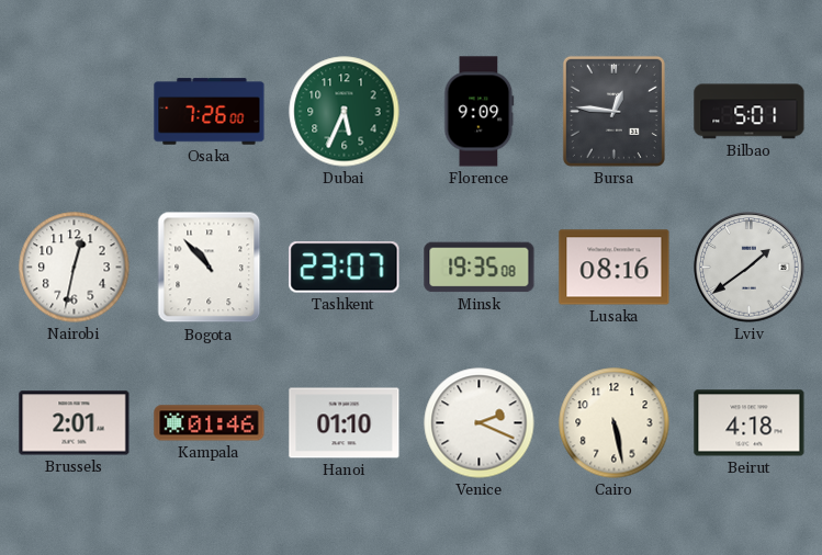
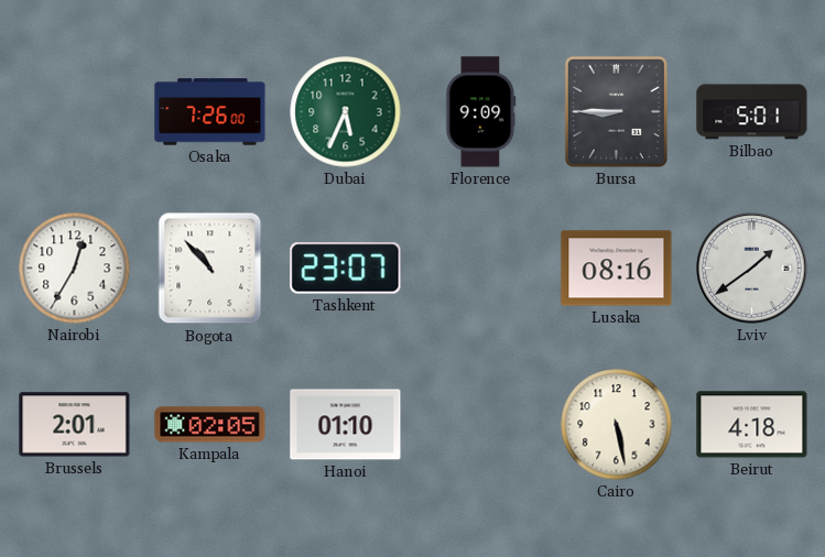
Bursa: 12:46 -> 8:45
Nairobi: 12:32 -> 12:35
Minsk: 19:35 -> none
Kampala: 01:46 -> 02:05
Venice: 2:19 -> none
